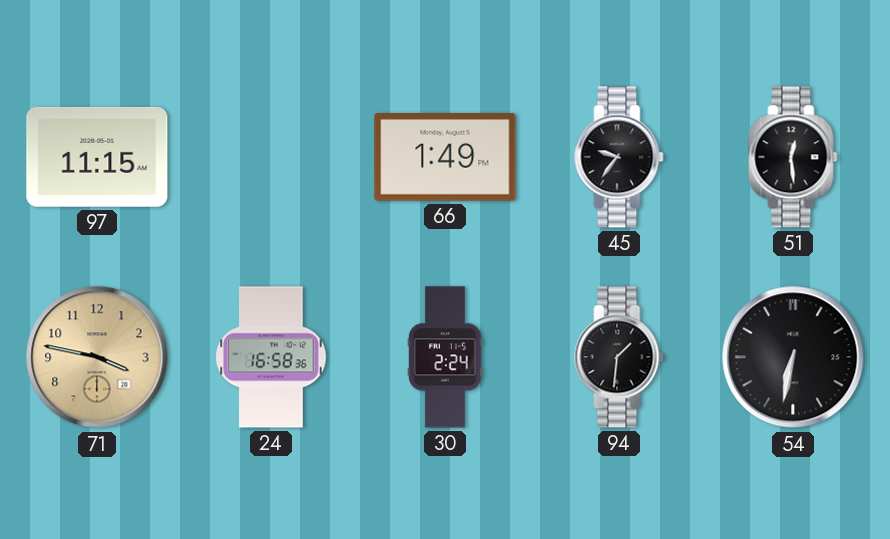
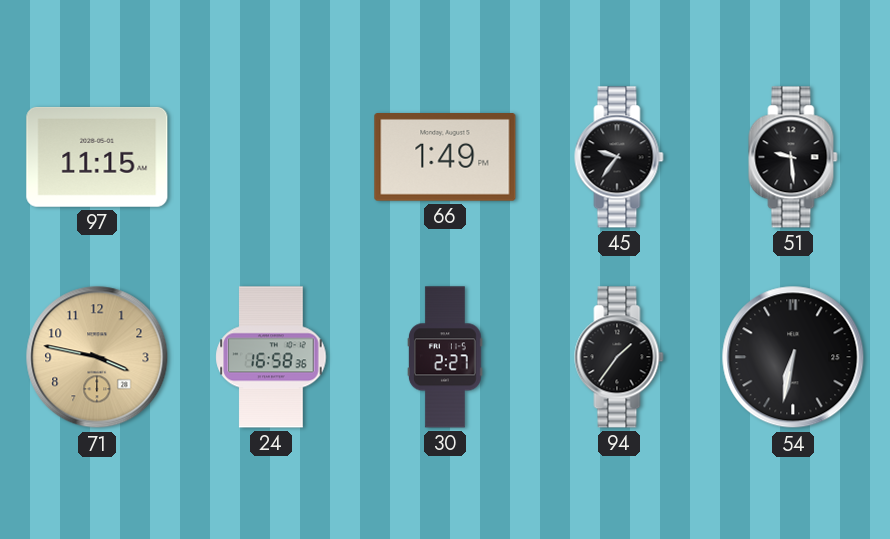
51: 12:29 -> 9:29
30: 2:24 -> 2:27
94: 1:31 -> 1:36
